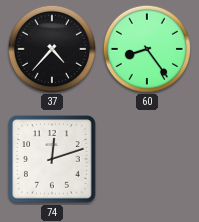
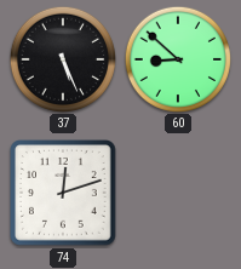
37: 4:37 -> 5:26
60: 8:24 -> 8:52
